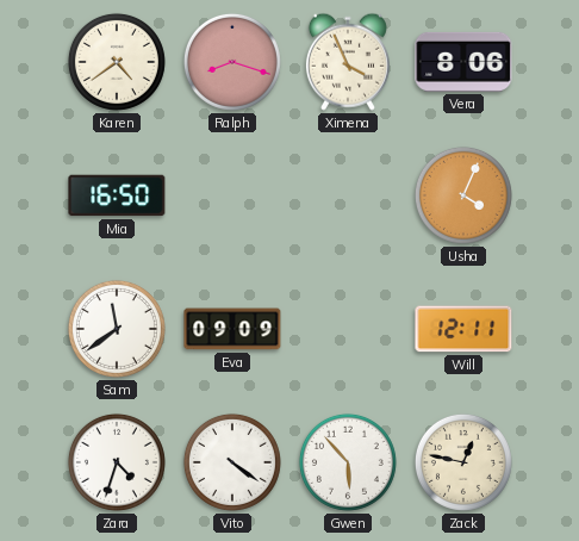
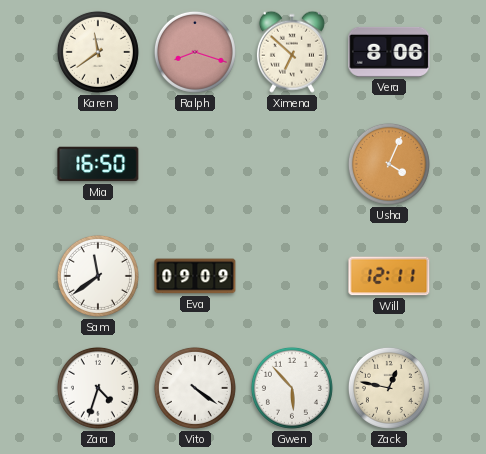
Karen: 4:39 -> 11:39
Ximena: 3:56 -> 6:52
